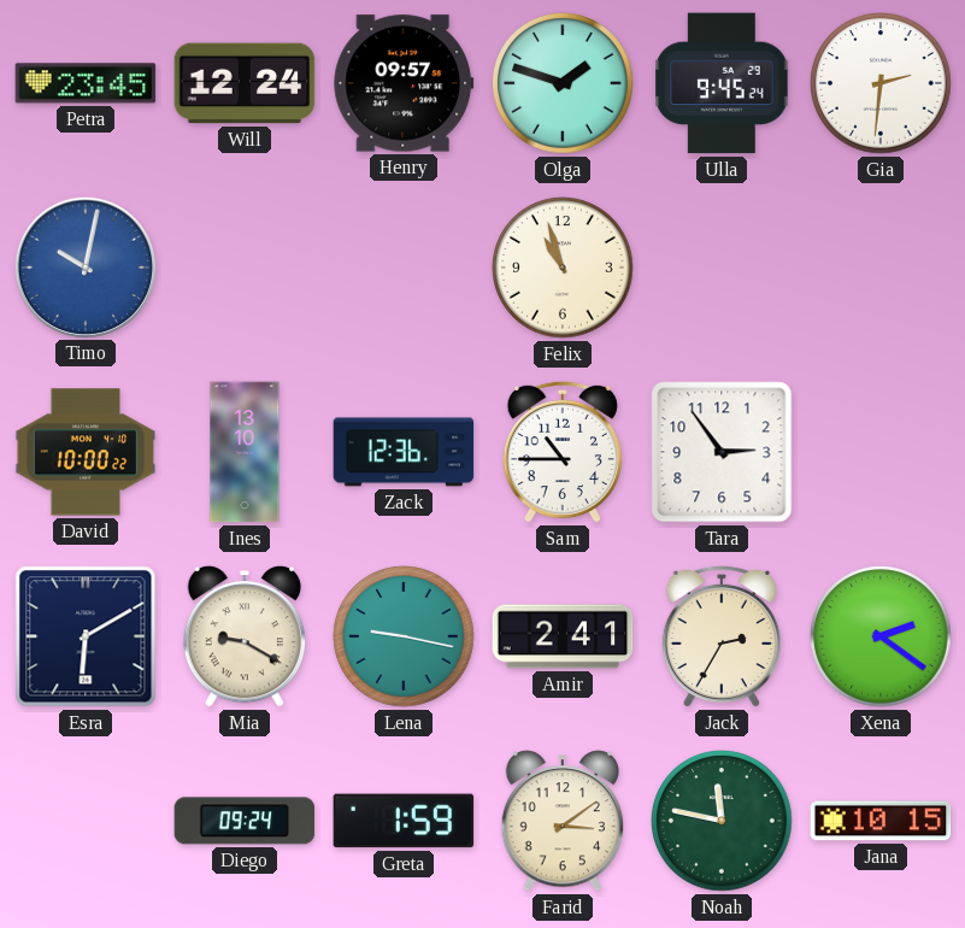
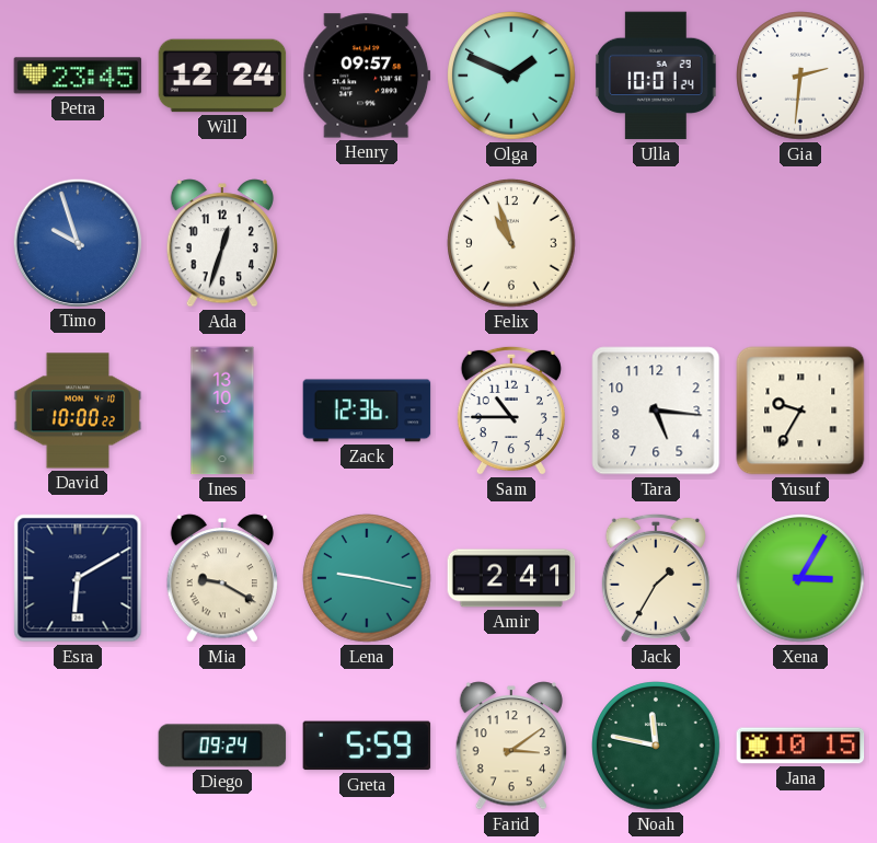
Olga: 1:48 -> 1:49
Ulla: 9:45 -> 10:01
Timo: 10:02 -> 9:57
Ada: none -> 12:33
Tara: 2:54 -> 5:16
Yusuf: none -> 9:35
Jack: 2:35 -> 1:35
Xena: 2:21 -> 3:05
Greta: 1:59 -> 5:59
